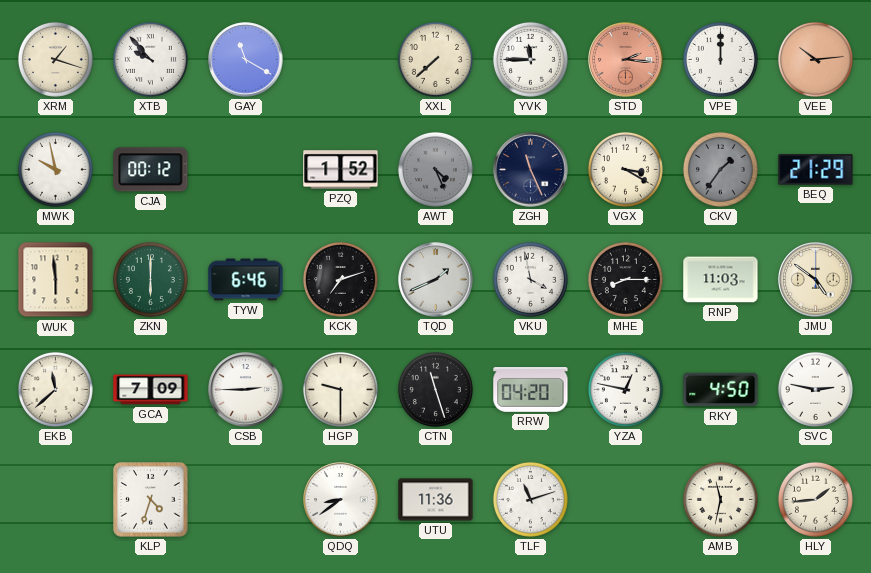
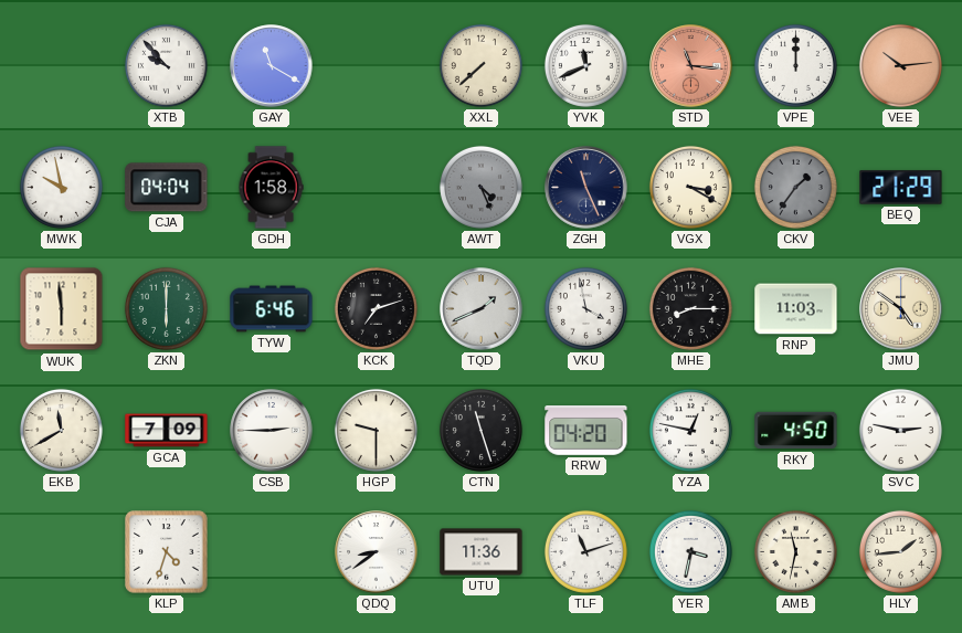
XRM: 1:18 -> none
YVK: 11:45 -> 11:41
STD: 2:16 -> 11:16
CJA: 00:12 -> 04:04
GDH: none -> 1:58
PZQ: 1:52 -> none
EKB: 11:38 -> 11:40
YER: none -> 3:32
